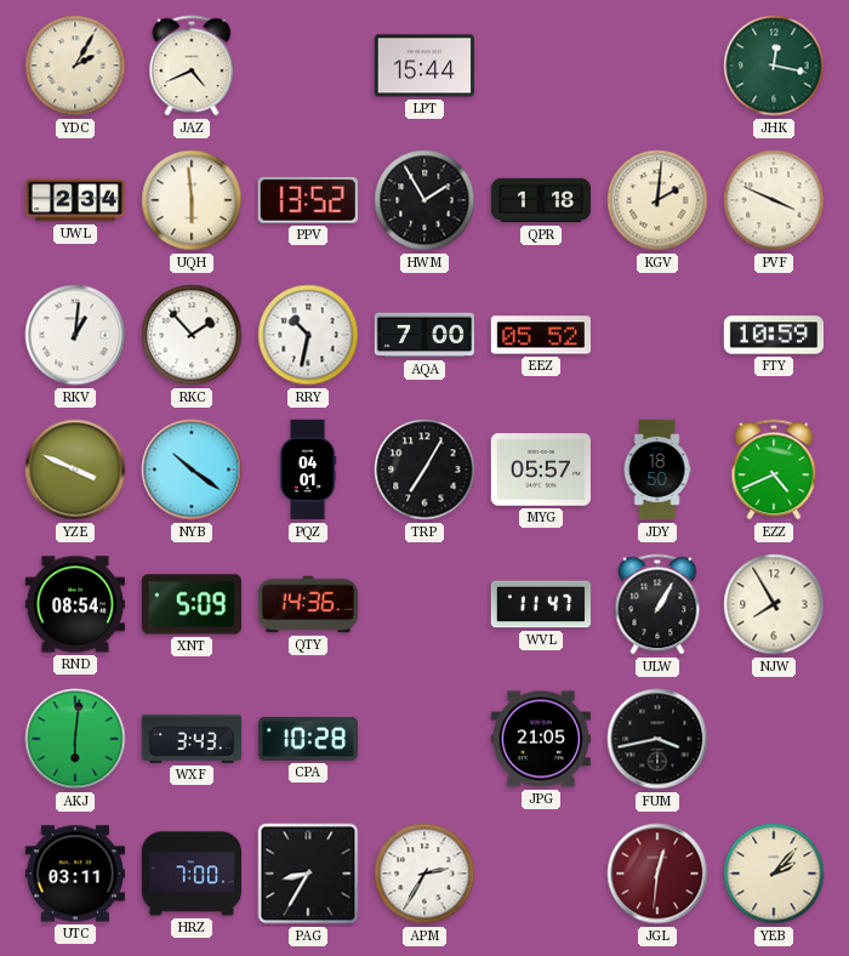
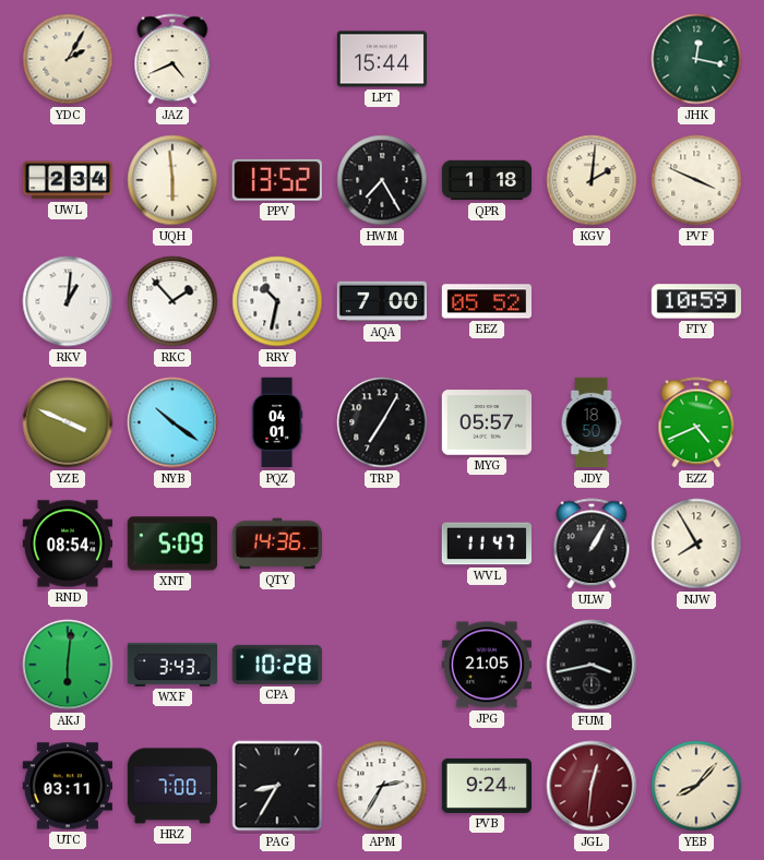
HWM: 1:55 -> 7:25
PVB: none -> 9:24
YEB: 2:07 -> 8:07
